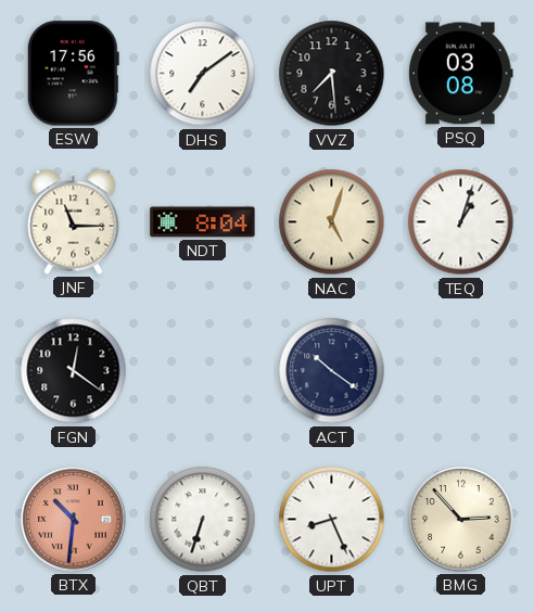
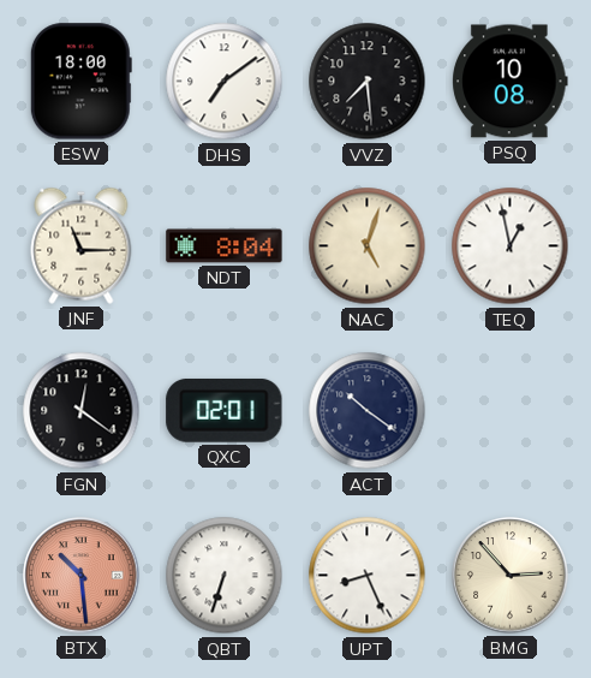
ESW: 17:56 -> 18:00
PSQ: 03:08 -> 10:08
TEQ: 1:03 -> 12:58
QXC: none -> 02:01
BTX: 10:31 -> 10:29
